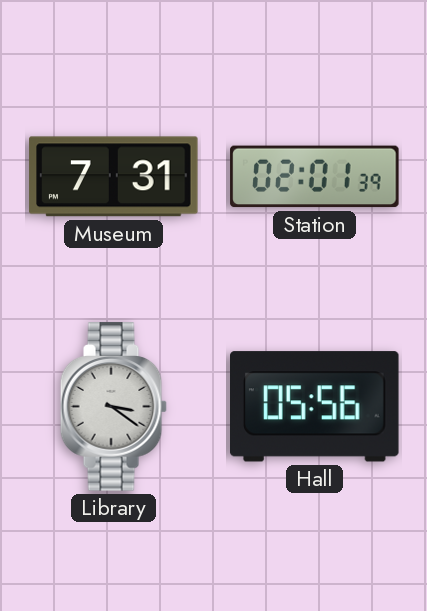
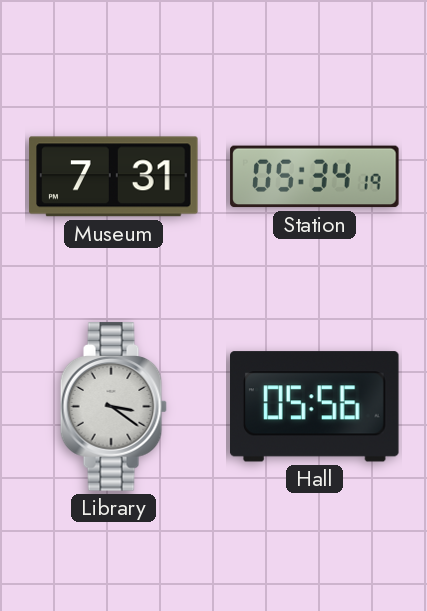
Station: 02:01 -> 05:34
